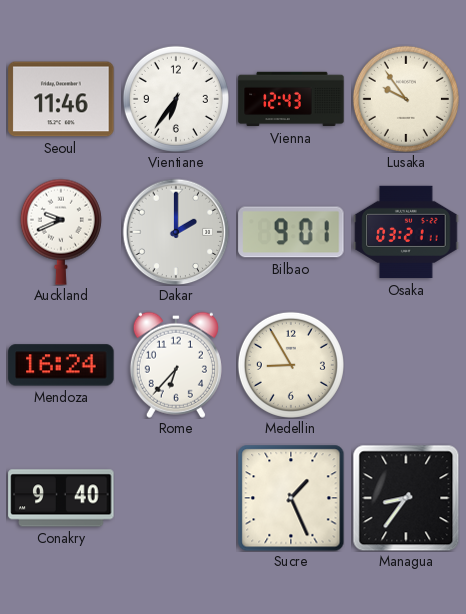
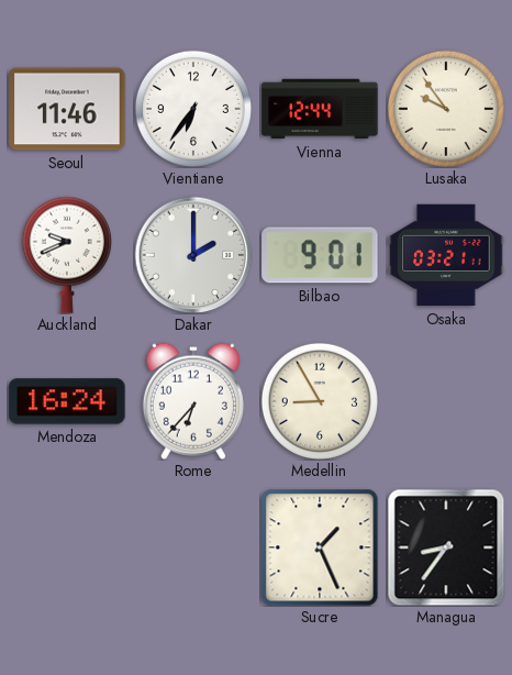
Vienna: 12:43 -> 12:44
Conakry: 9:40 -> none
